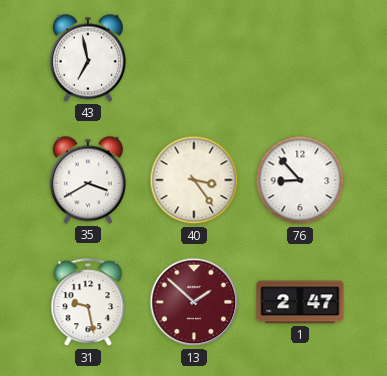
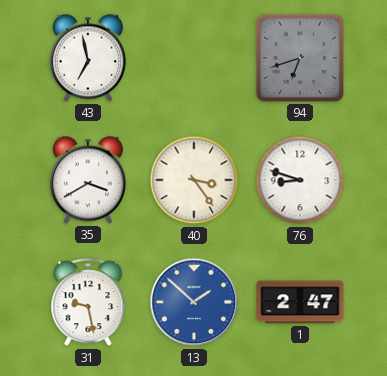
94: none -> 6:42
76: 8:53 -> 8:48
13 dial: burgundy -> blue
